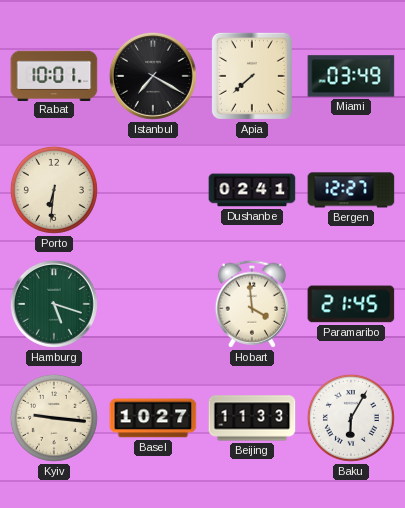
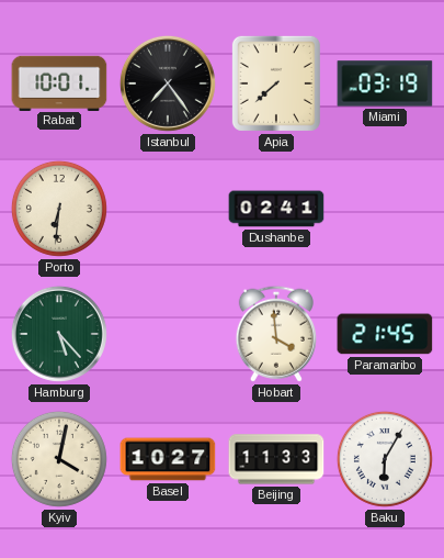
Istanbul: 7:20 -> 7:24
Miami: 03:49 -> 03:19
Bergen: 12:27 -> none
Hamburg: 5:18 -> 5:23
Kyiv: 9:16 -> 4:02
